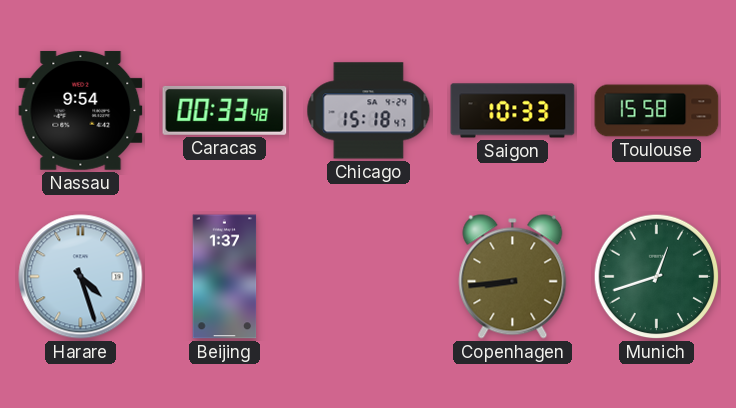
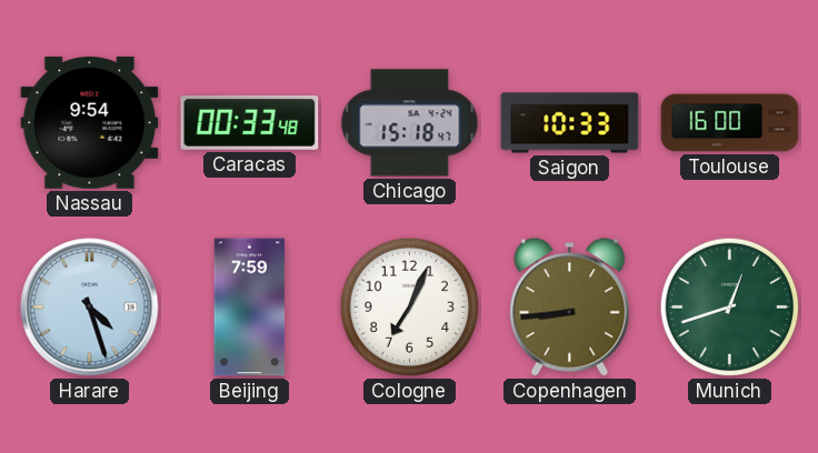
Toulouse: 15:58 -> 16:00
Beijing: 1:37 -> 7:59
Cologne: none -> 7:04
